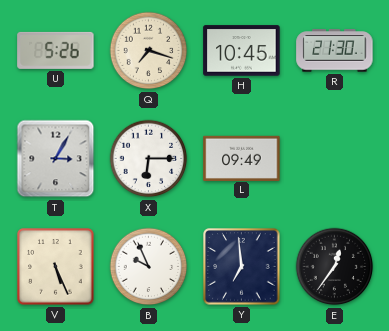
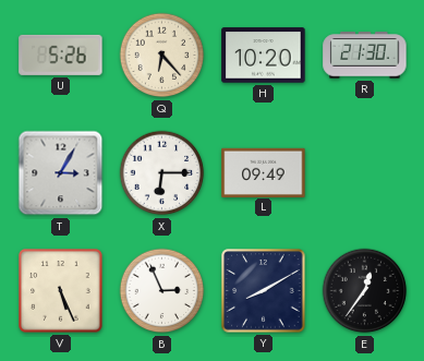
Q: 7:18 -> 6:23
H: 10:45 -> 10:20
B: 9:56 -> 2:56
Y: 6:59 -> 8:10
